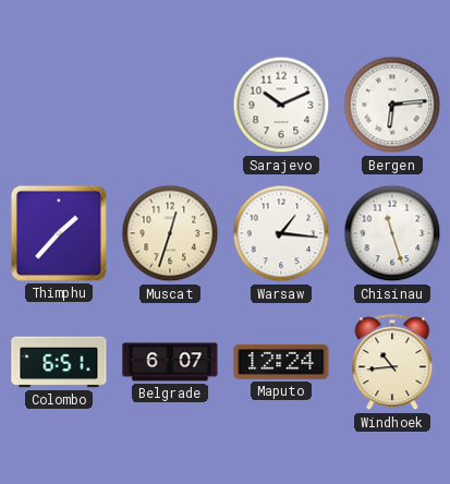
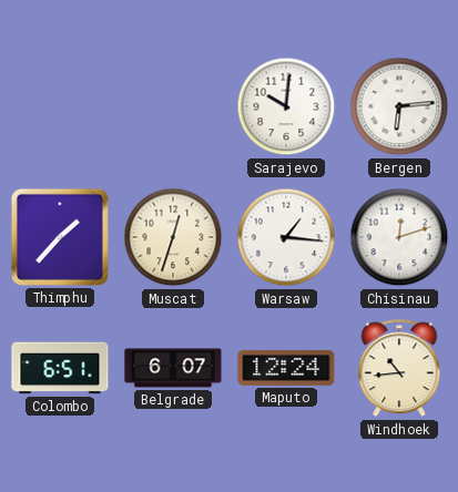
Sarajevo: 10:11 -> 10:01
Chisinau: 11:27 -> 12:12
